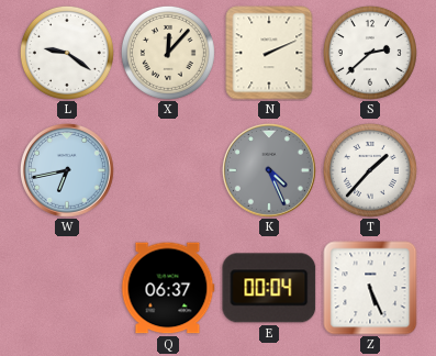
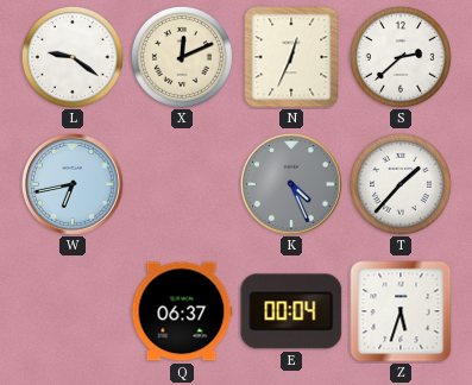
X: 12:07 -> 12:11
N: 2:11 -> 12:34
Z: 5:26 -> 5:33
